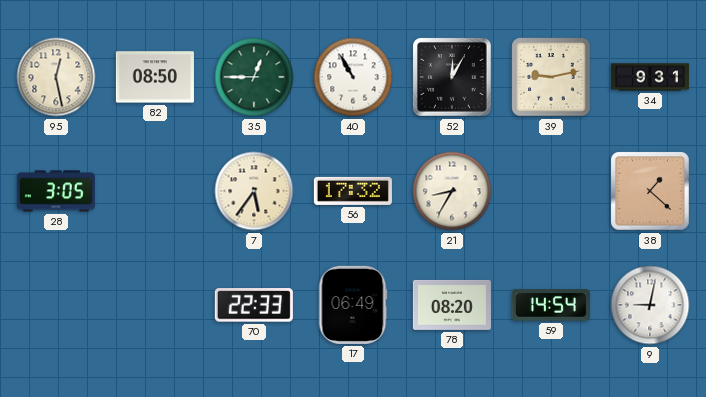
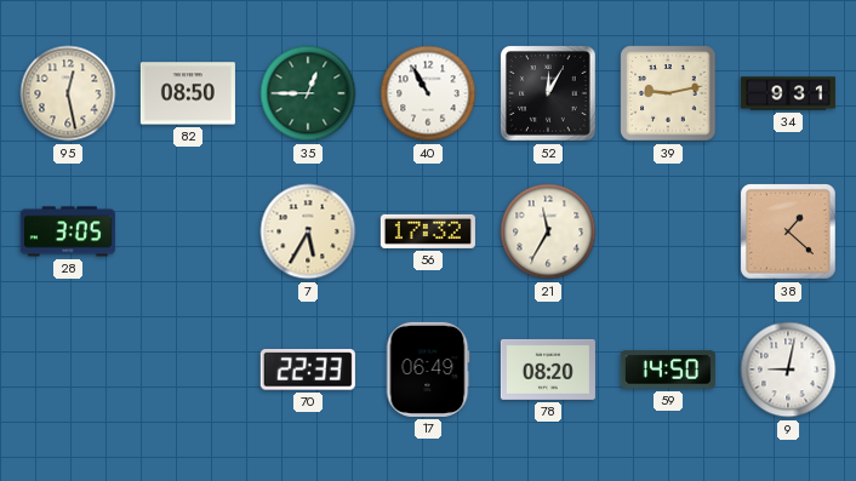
7: 5:36 -> 5:35
21: 8:35 -> 11:35
59: 14:54 -> 14:50
